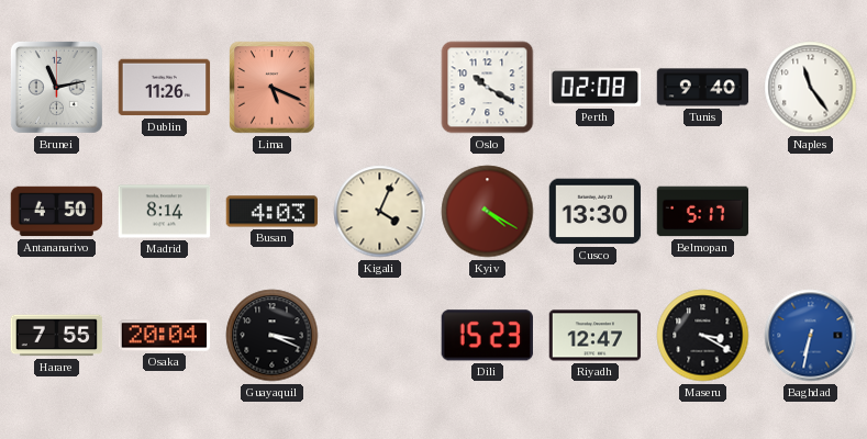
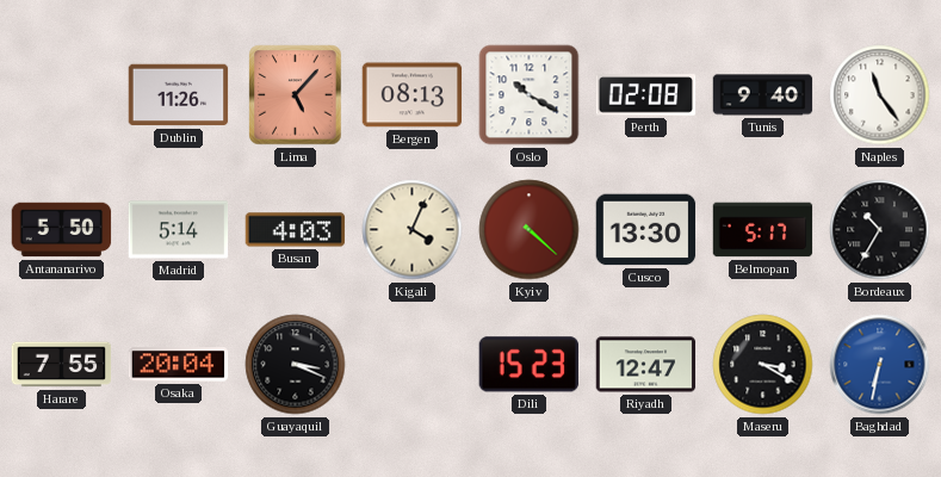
Brunei: 11:13 -> none
Lima: 5:19 -> 5:07
Bergen: none -> 08:13
Antananarivo: 4:50 -> 5:50
Madrid: 8:14 -> 5:14
Kyiv: 4:20 -> 4:22
Bordeaux: none -> 10:35
